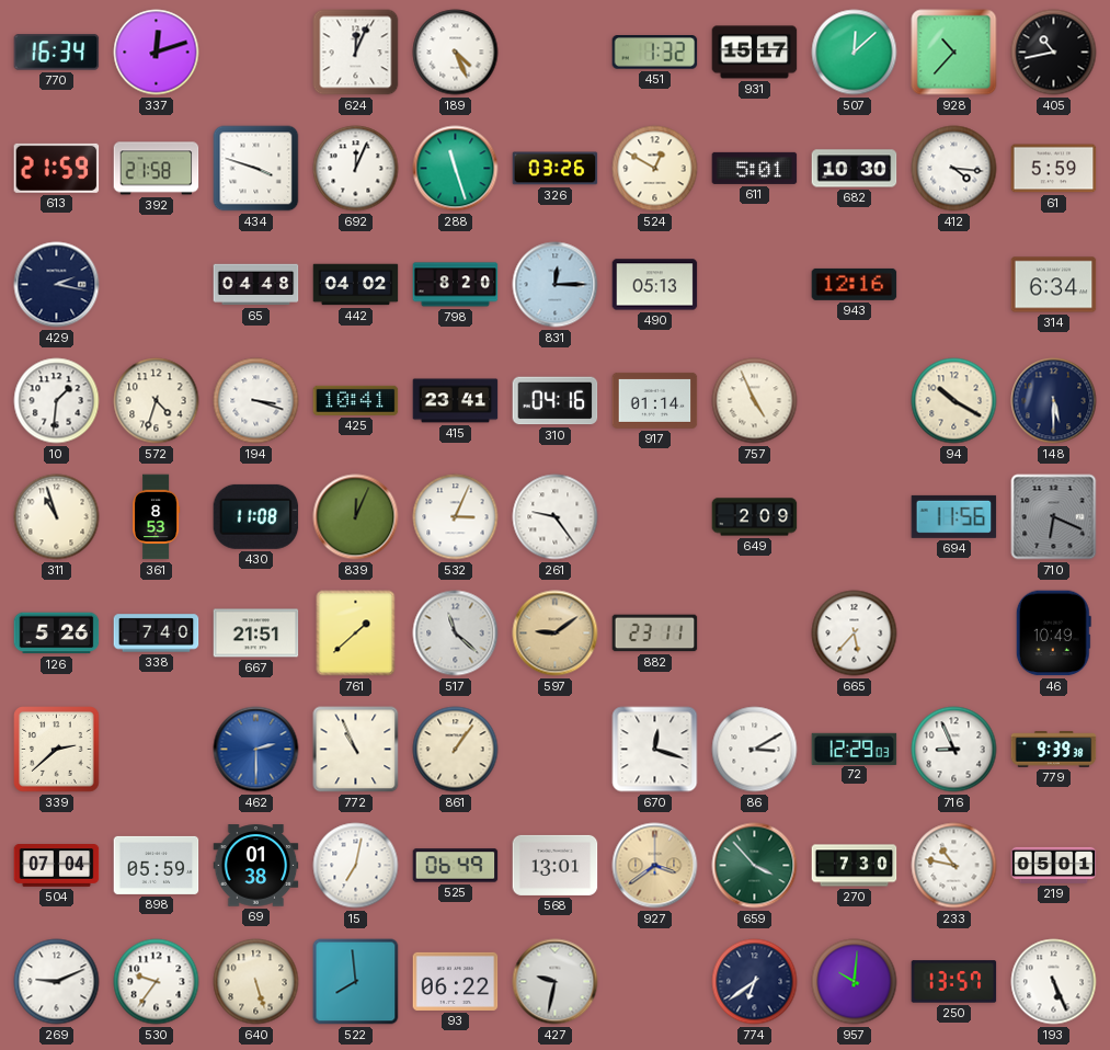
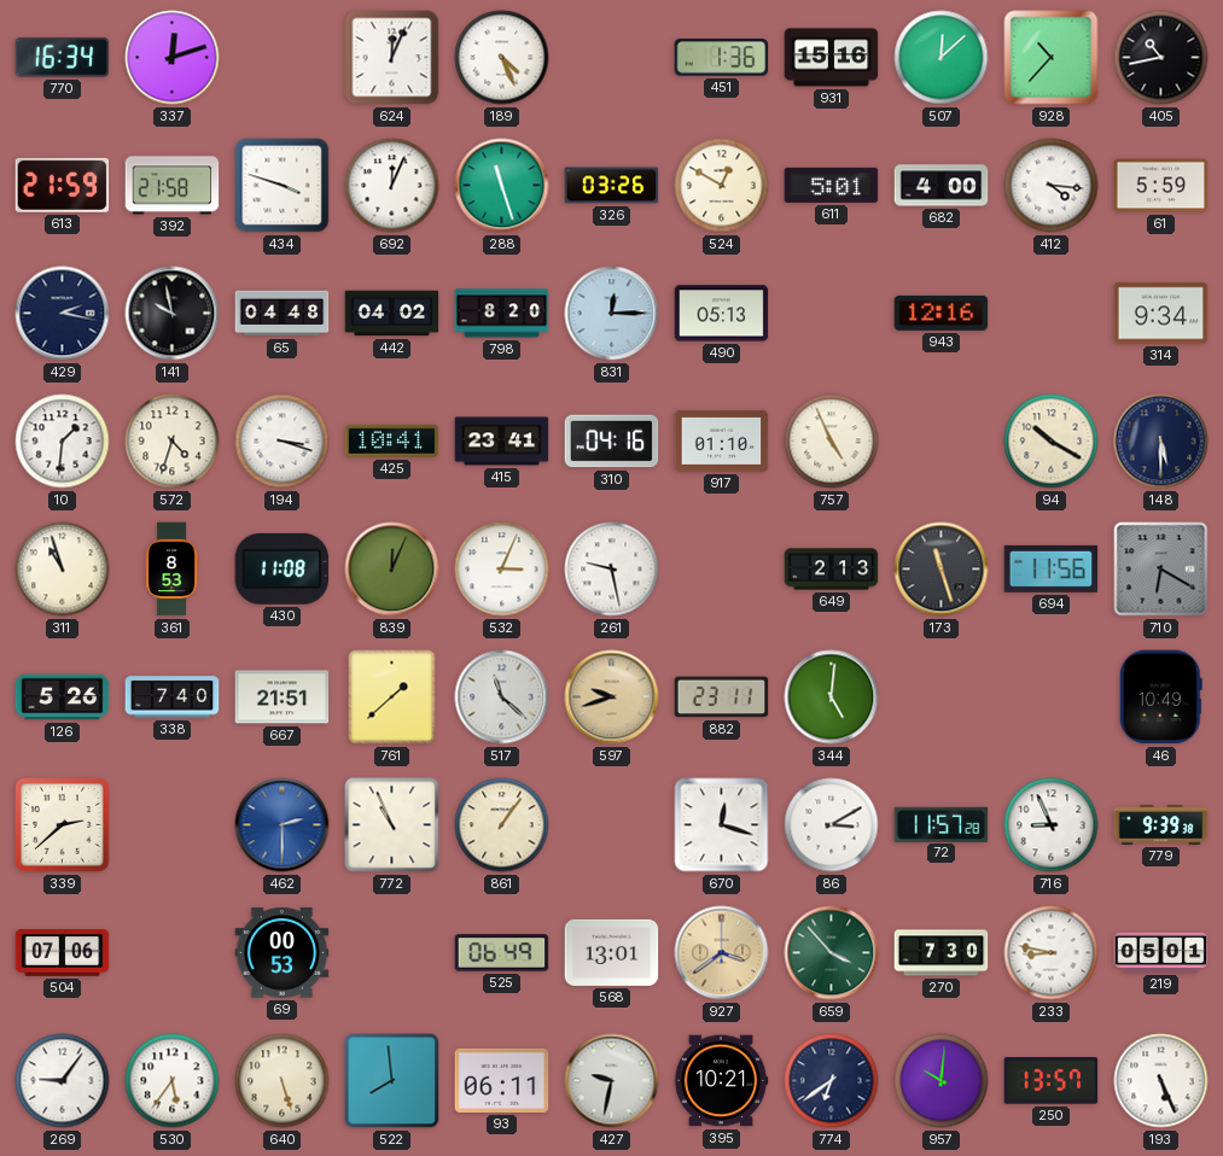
451: 1:32 -> 1:36
931: 15:17 -> 15:16
682: 10:30 -> 4:00
141: none -> 9:58
314: 6:34 -> 9:34
917: 01:14 -> 01:10
261: 9:24 -> 9:28
649: 2:09 -> 2:13
173: none -> 11:27
710: 6:19 -> 6:20
597: 9:09 -> 9:42
344: none -> 5:01
665: 5:37 -> none
72: 12:29 -> 11:57
504: 07:04 -> 07:06
898: 05:59 -> none
69: 01:38 -> 00:53
15: 7:02 -> none
233: 10:47 -> 8:47
269: 9:11 -> 9:06
530: 9:36 -> 5:36
93: 06:22 -> 06:11
395: none -> 10:21
